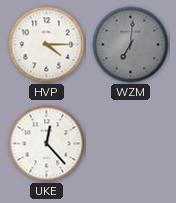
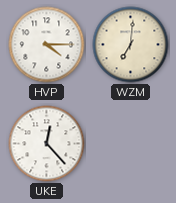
WZM dial: grey -> cream
